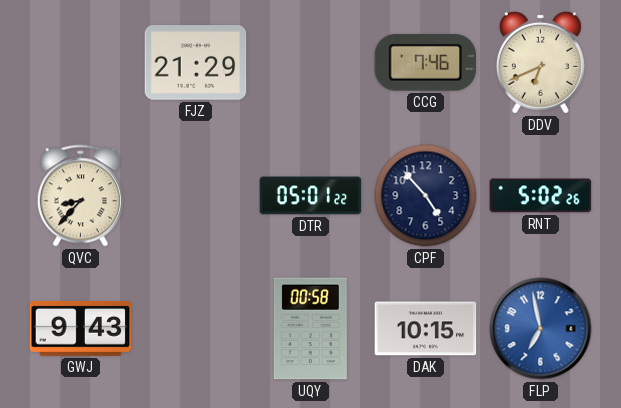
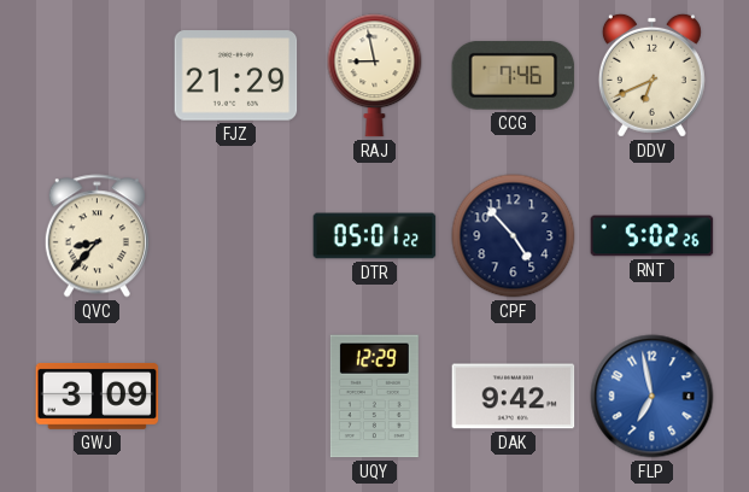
RAJ: none -> 8:58
GWJ: 9:43 -> 3:09
UQY: 00:58 -> 12:29
DAK: 10:15 -> 9:42
